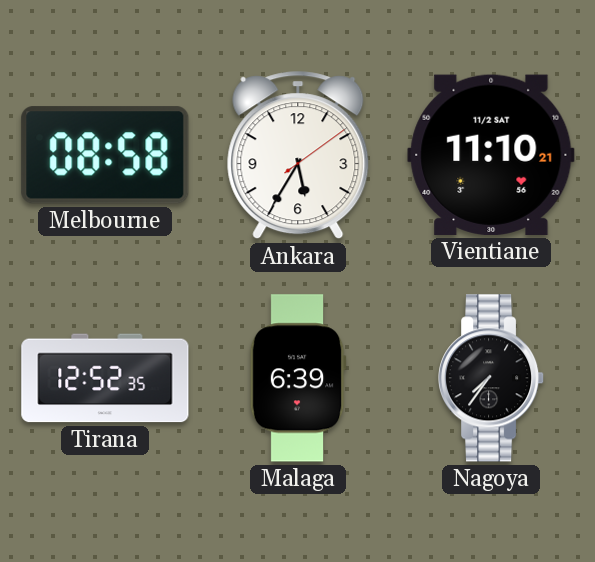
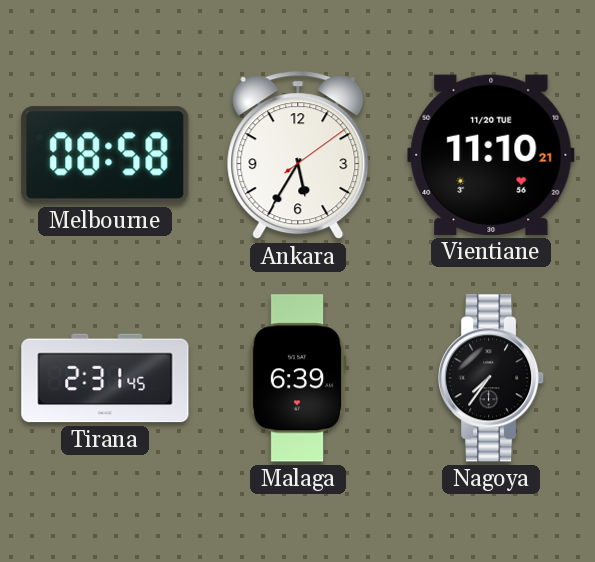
Vientiane date: 11/2 SAT -> 11/20 TUE
Tirana: 12:52 -> 2:31
